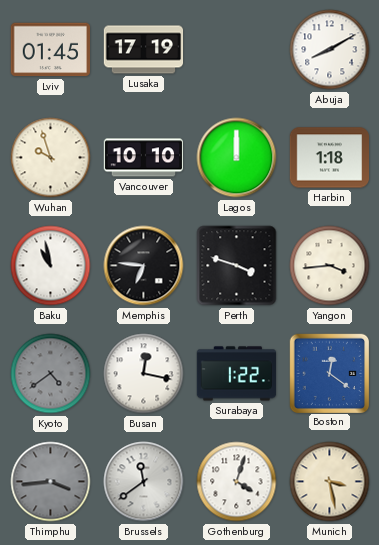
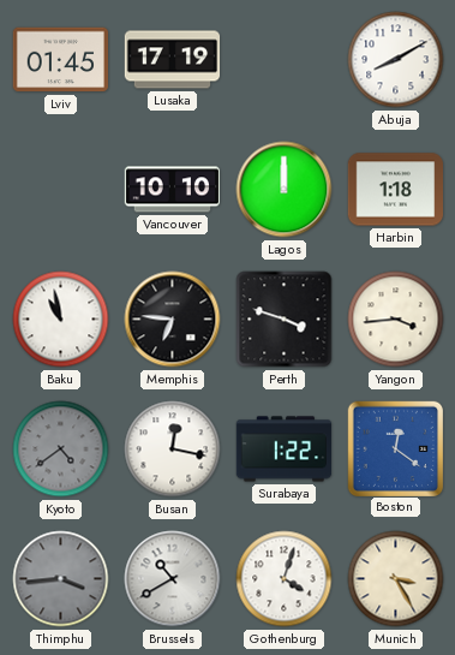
Wuhan: 9:57 -> none
Brussels: 11:39 -> 10:40
Munich: 3:28 -> 3:25
